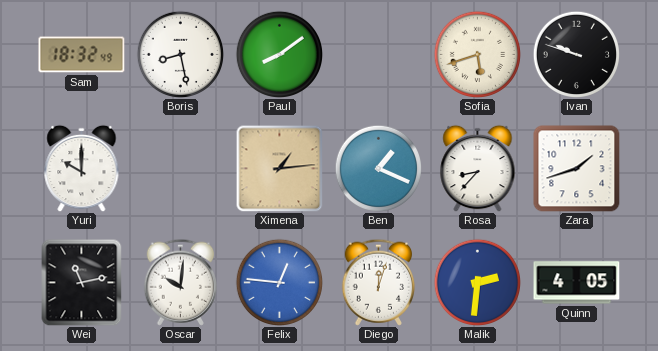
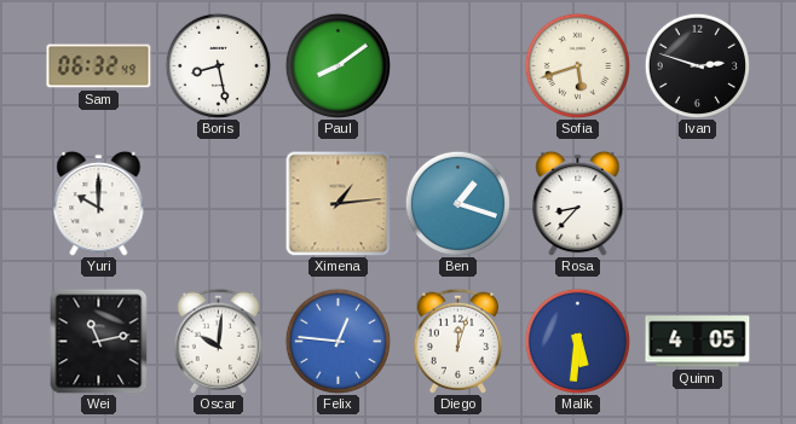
Sam: 18:32 -> 06:32
Ivan: 9:48 -> 2:48
Ben: 1:19 -> 1:18
Zara: 1:42 -> none
Malik: 2:31 -> 5:31
